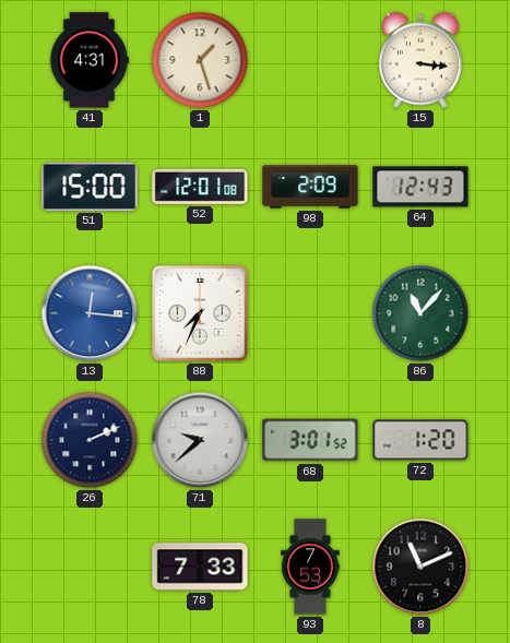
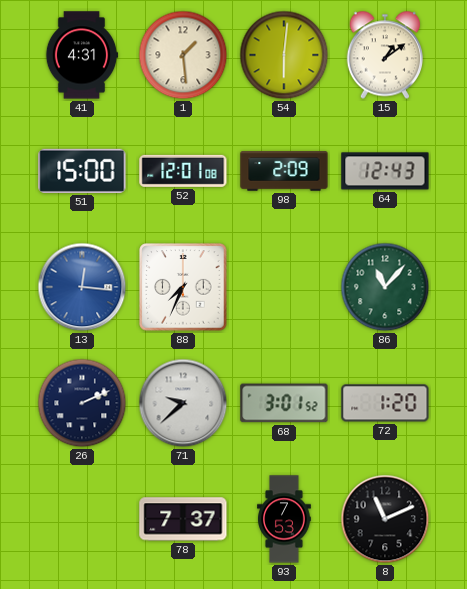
1: 1:27 -> 1:29
54: none -> 6:01
15: 3:16 -> 1:09
78: 7:33 -> 7:37
